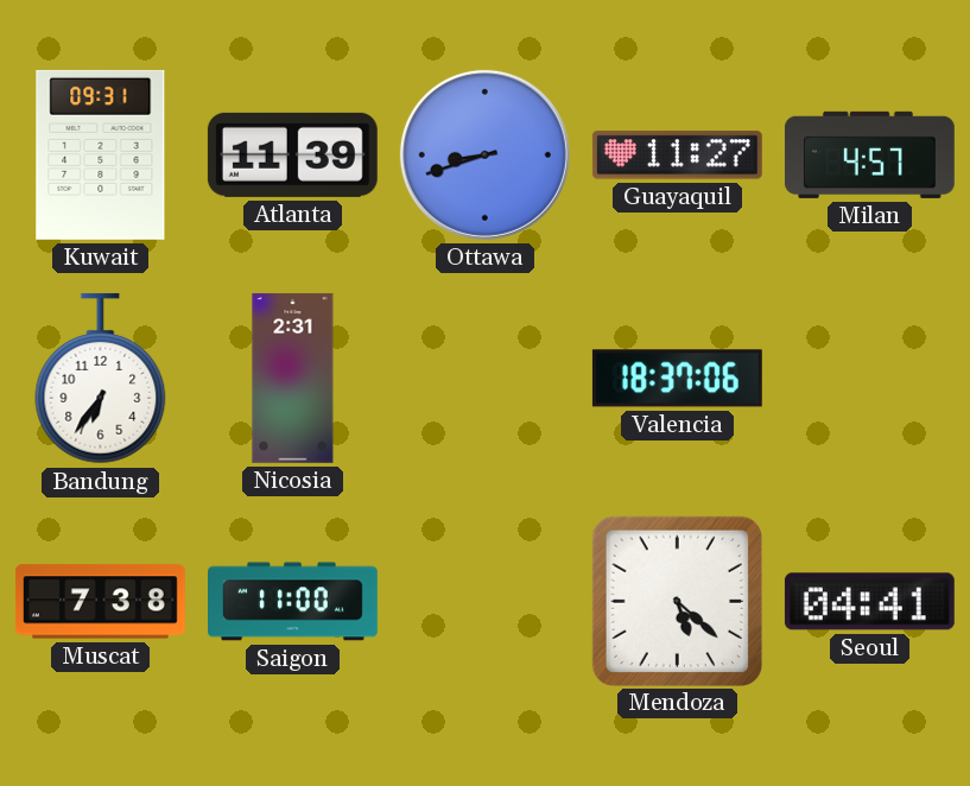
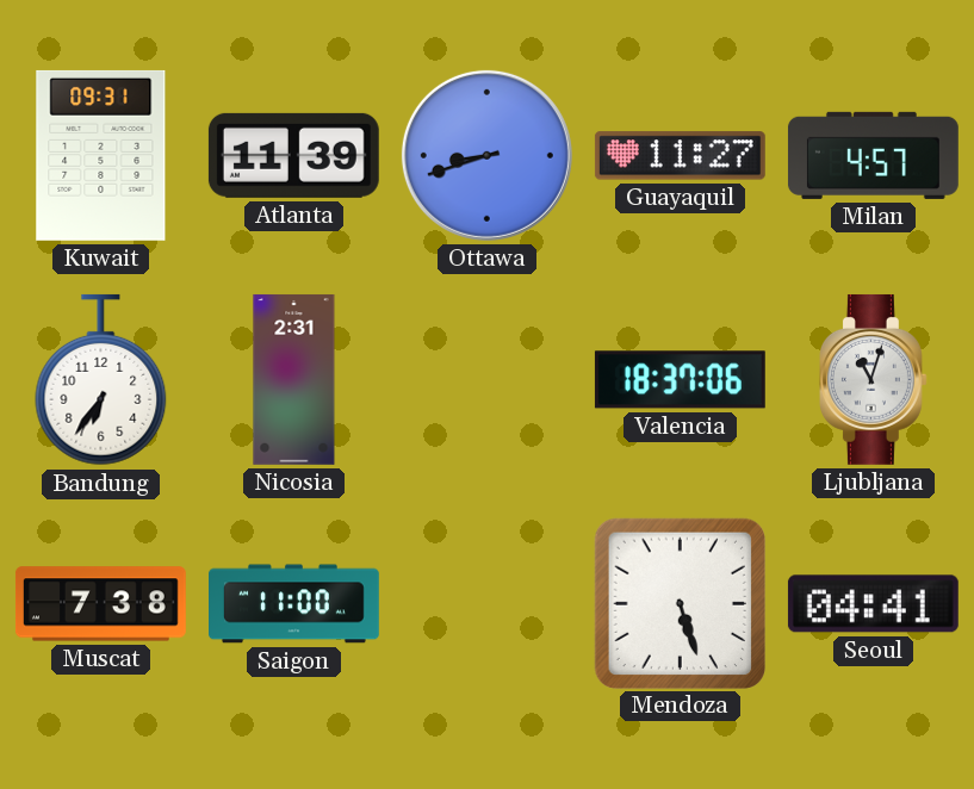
Ljubljana: none -> 11:03
Mendoza: 5:22 -> 5:27
